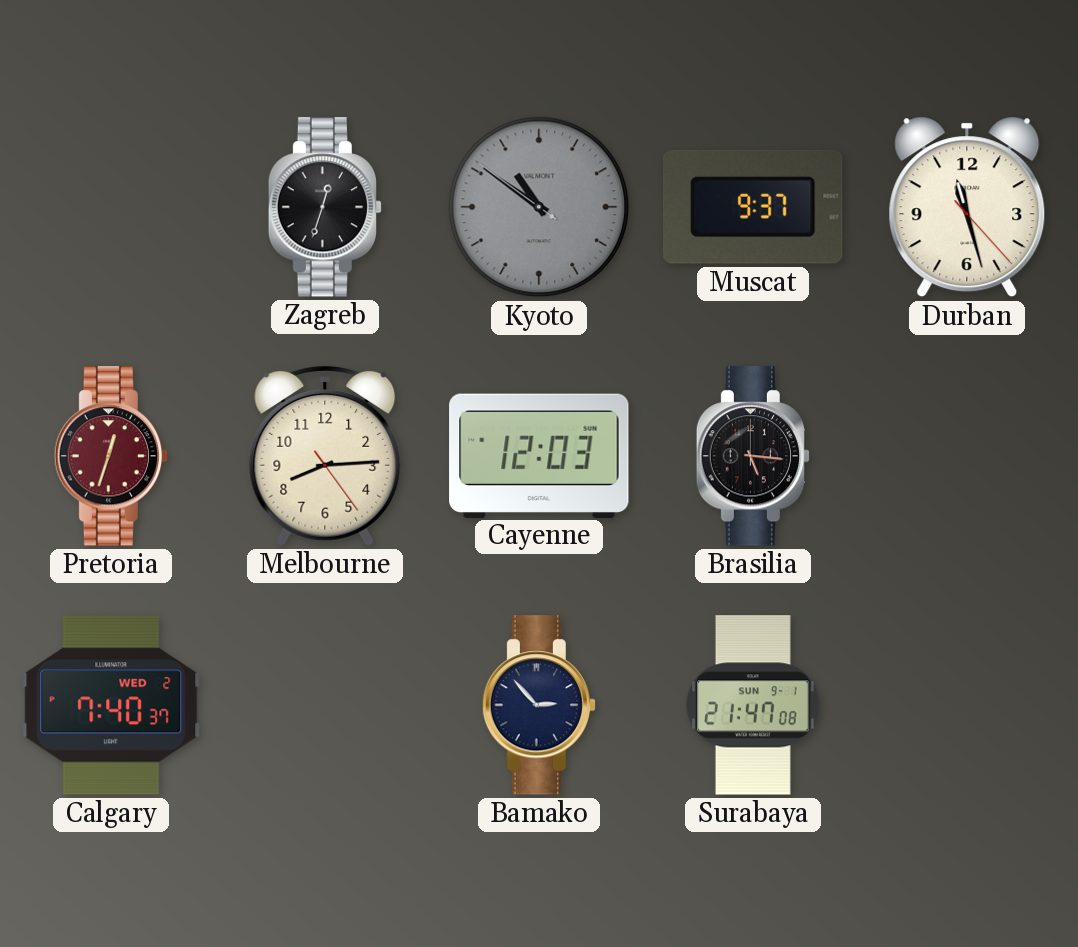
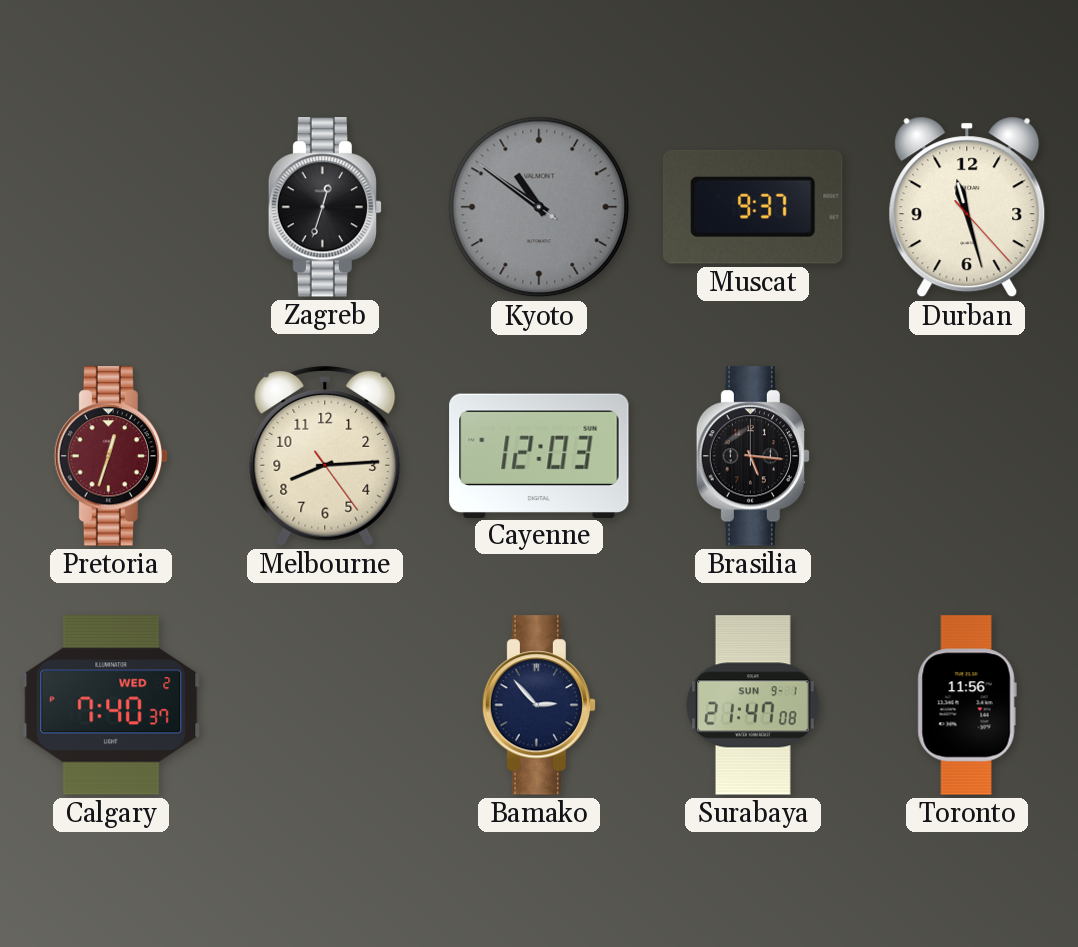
Toronto: none -> 11:56
